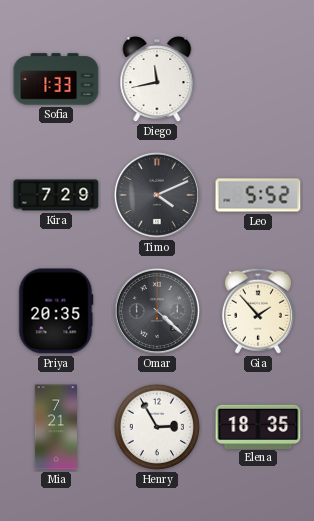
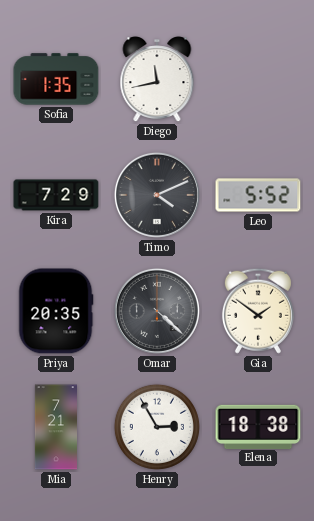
Sofia: 1:33 -> 1:35
Gia: 1:53 -> 1:51
Elena: 18:35 -> 18:38
